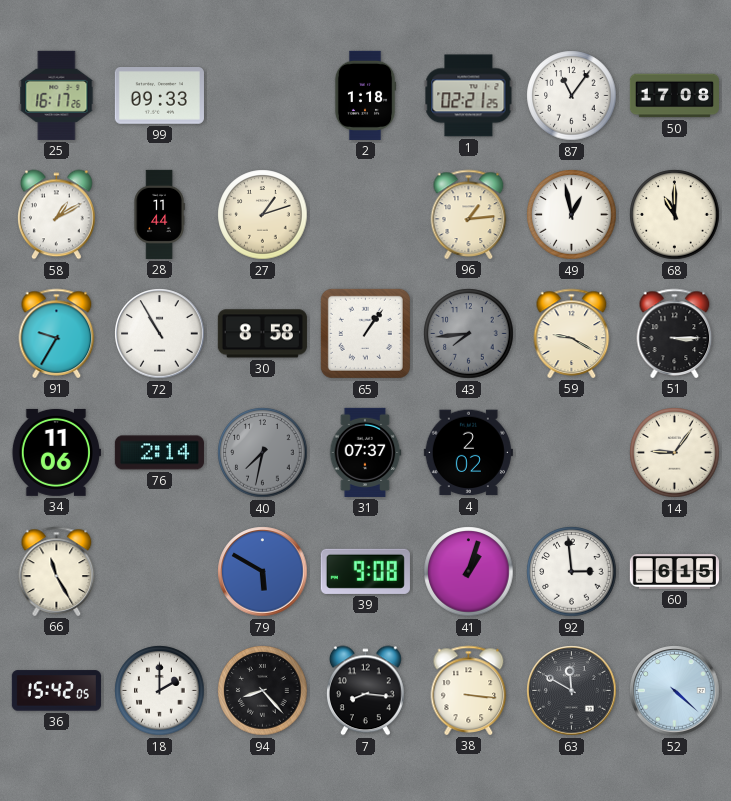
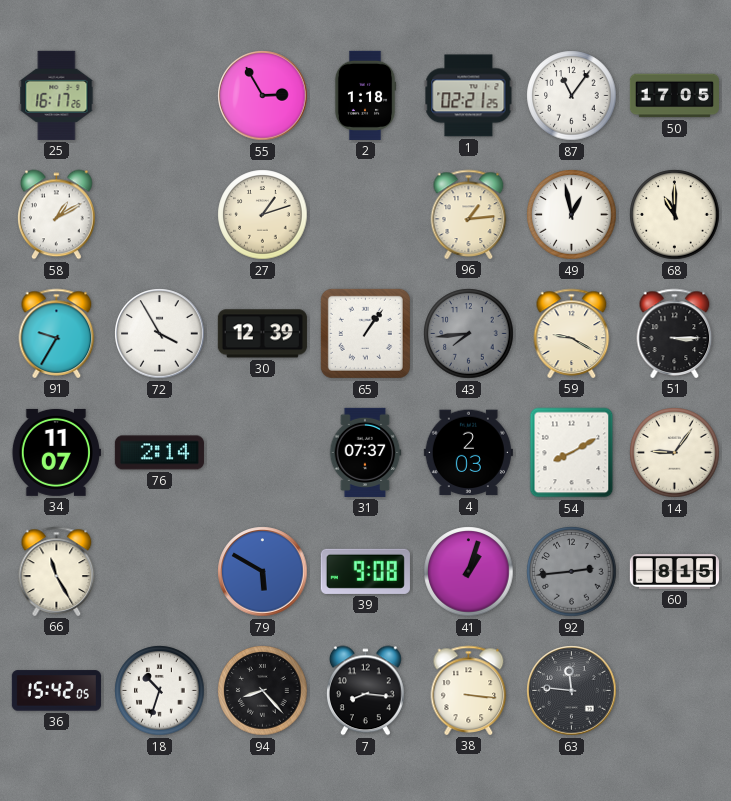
99: 09:33 -> none
55: none -> 2:55
50: 17:08 -> 17:05
28: 11:44 -> none
72: 10:55 -> 3:55
30: 8:58 -> 12:39
34: 11:06 -> 11:07
40: 7:32 -> none
4: 2:02 -> 2:03
54: none -> 8:10
92: 2:59 -> 2:44
92 dial: white -> grey
60: 6:15 -> 8:15
18: 2:00 -> 10:33
63: 11:50 -> 11:46
52: 4:22 -> none
